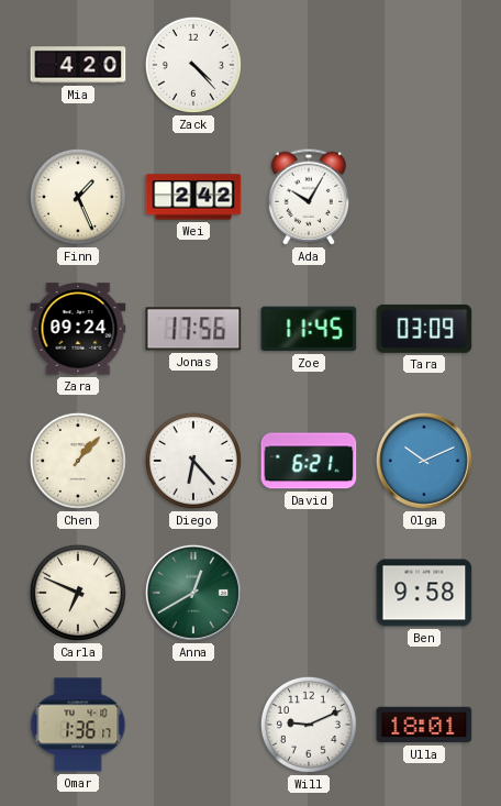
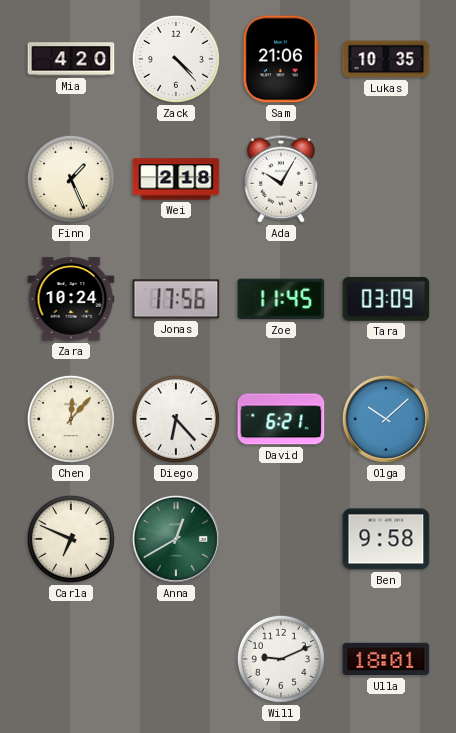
Sam: none -> 21:06
Lukas: none -> 10:35
Wei: 2:42 -> 2:18
Zara: 09:24 -> 10:24
Chen: 1:07 -> 12:07
Olga: 10:11 -> 10:08
Omar: 1:36 -> none
